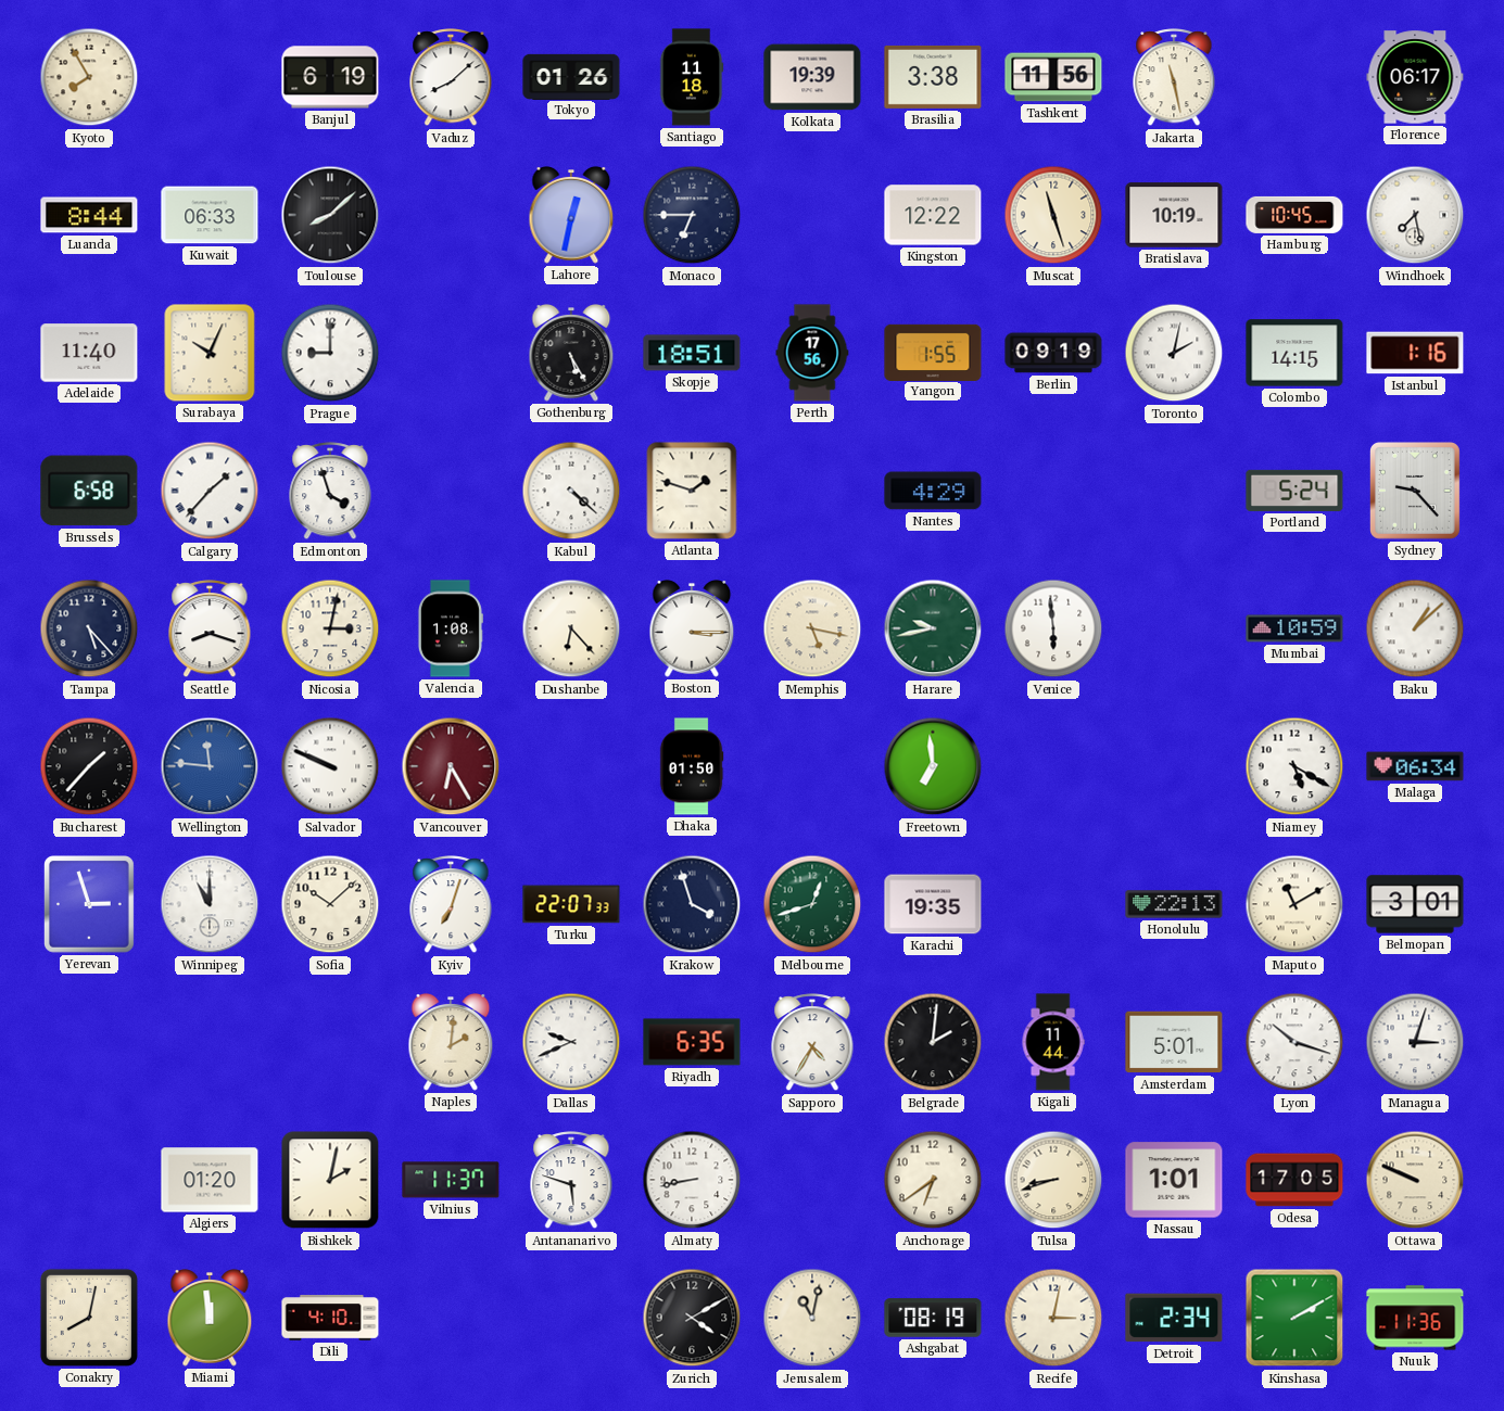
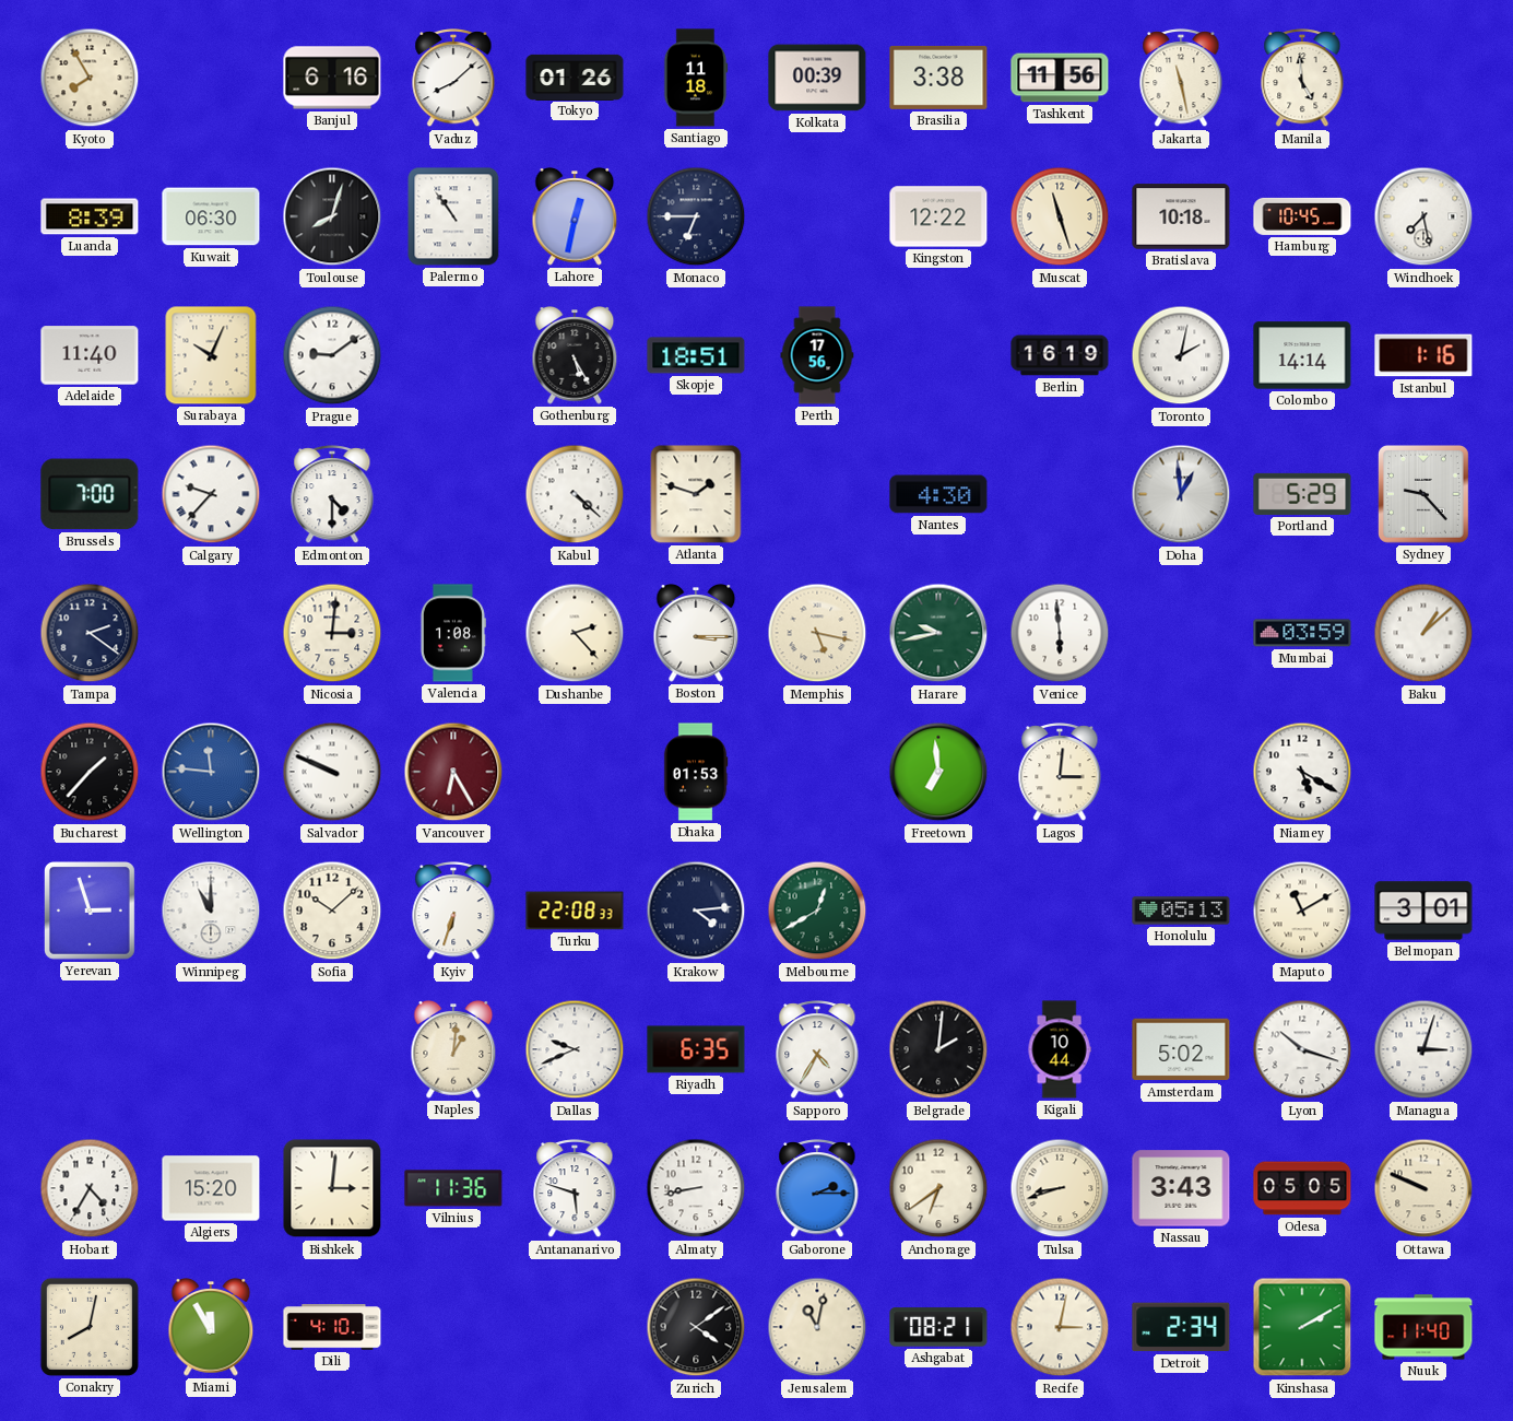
Banjul: 6:19 -> 6:16
Kolkata: 19:39 -> 00:39
Manila: none -> 4:59
Florence: 06:17 -> none
Luanda: 8:44 -> 8:39
Kuwait: 06:33 -> 06:30
Toulouse: 8:08 -> 8:03
Palermo: none -> 10:54
Bratislava: 10:19 -> 10:18
Prague: 9:00 -> 9:09
Yangon: 1:55 -> none
Berlin: 09:19 -> 16:19
Colombo: 14:15 -> 14:14
Brussels: 6:58 -> 7:00
Calgary: 1:37 -> 9:37
Edmonton: 3:57 -> 4:30
Nantes: 4:29 -> 4:30
Doha: none -> 12:59
Portland: 5:24 -> 5:29
Tampa: 5:23 -> 2:21
Seattle: 8:18 -> none
Nicosia: 3:02 -> 3:01
Dushanbe: 6:23 -> 2:23
Mumbai: 10:59 -> 03:59
Dhaka: 01:50 -> 01:53
Lagos: none -> 3:01
Malaga: 06:34 -> none
Kyiv: 7:03 -> 6:33
Turku: 22:07 -> 22:08
Krakow: 3:57 -> 4:14
Melbourne: 12:42 -> 12:40
Karachi: 19:35 -> none
Honolulu: 22:13 -> 05:13
Naples: 2:01 -> 1:01
Kigali: 11:44 -> 10:44
Amsterdam: 5:01 -> 5:02
Hobart: none -> 4:35
Algiers: 01:20 -> 15:20
Bishkek: 2:02 -> 3:01
Vilnius: 11:37 -> 11:36
Gaborone: none -> 2:15
Nassau: 1:01 -> 3:43
Odesa: 17:05 -> 05:05
Miami: 11:59 -> 11:55
Zurich: 4:10 -> 4:09
Ashgabat: 08:19 -> 08:21
Nuuk: 11:36 -> 11:40
